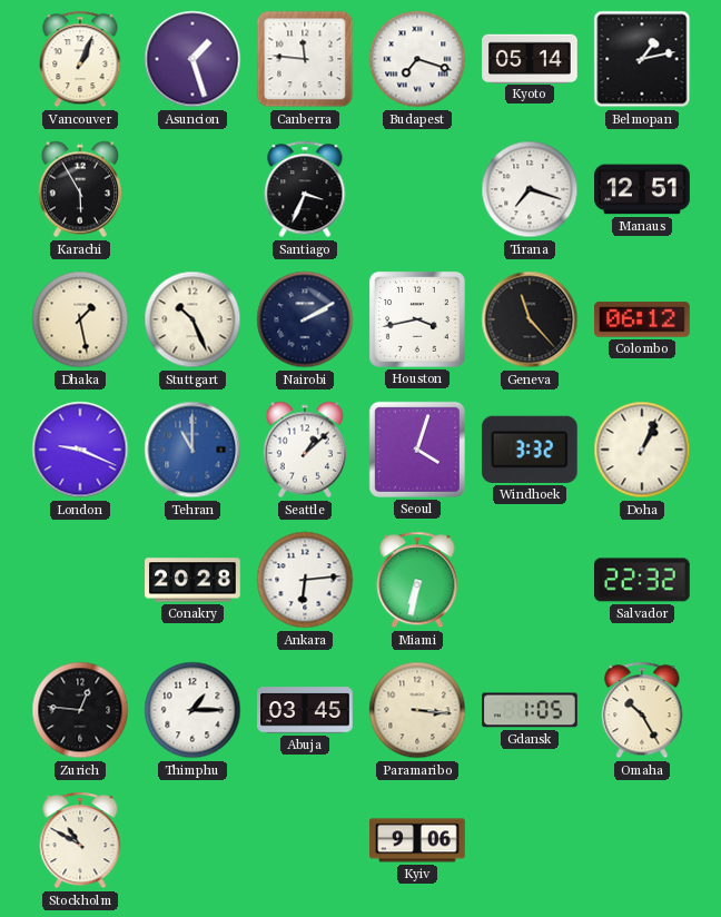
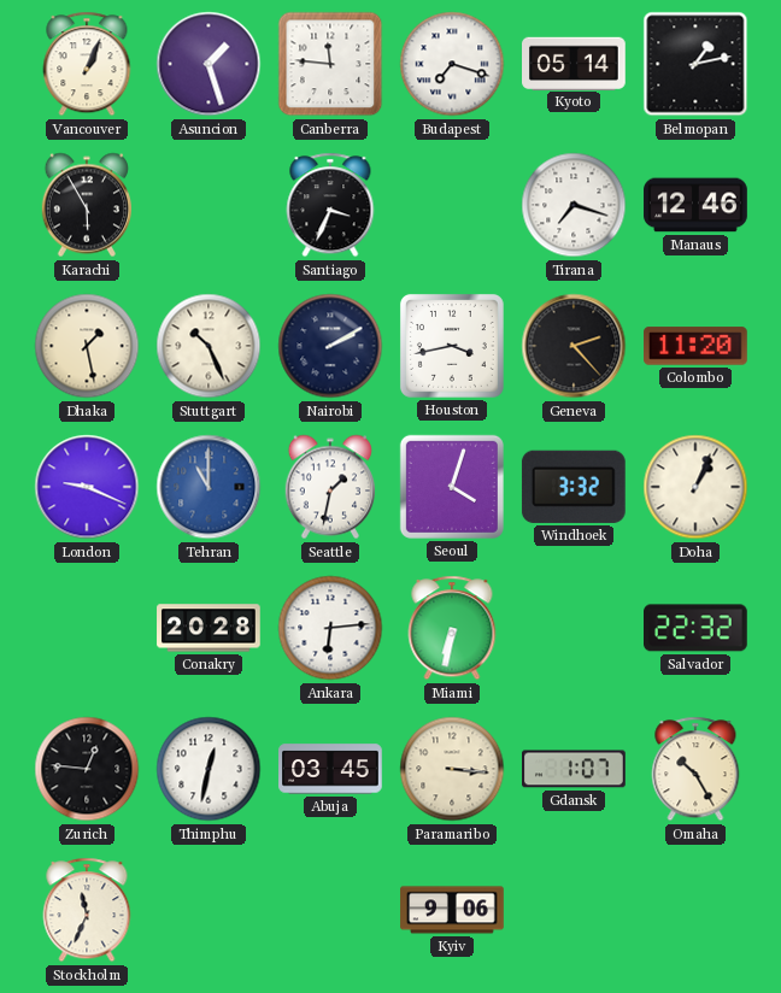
Manaus: 12:51 -> 12:46
Geneva: 11:23 -> 2:23
Colombo: 06:12 -> 11:20
Seattle: 1:08 -> 1:32
Thimphu: 1:15 -> 12:32
Gdansk: 1:05 -> 1:07
Stockholm: 10:50 -> 11:34
